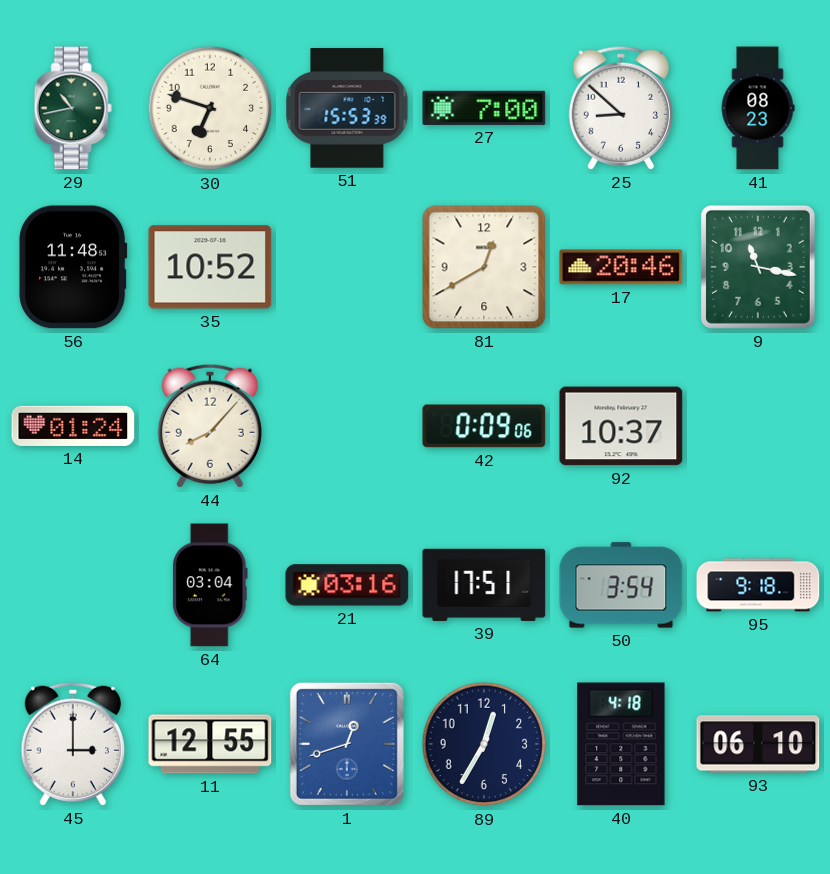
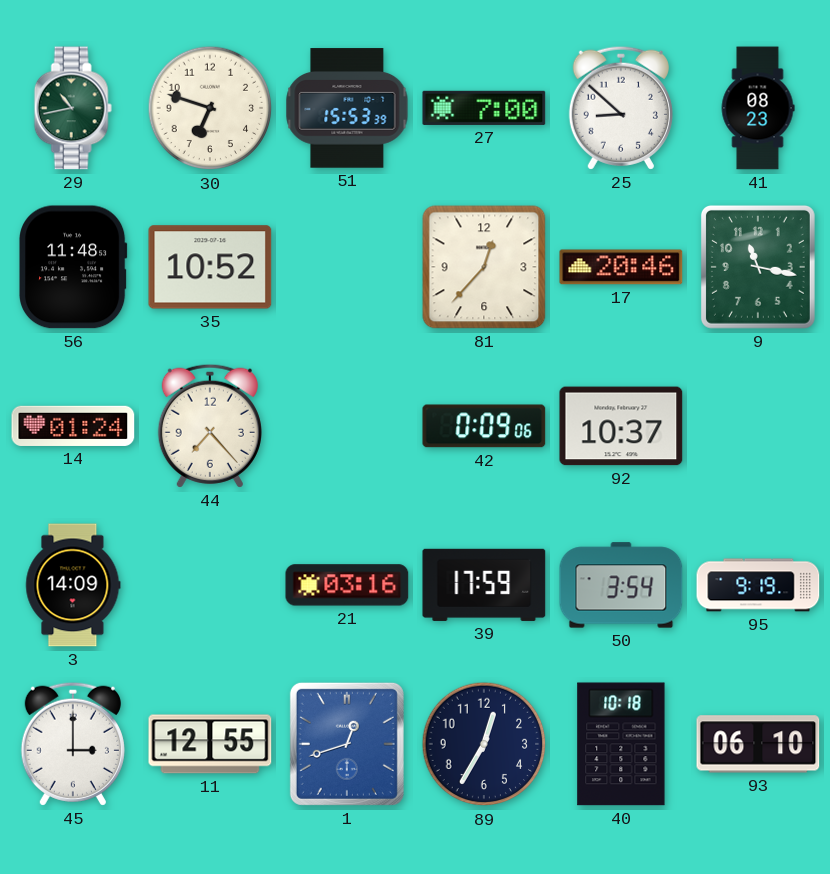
81: 12:40 -> 12:37
44: 8:07 -> 7:23
3: none -> 14:09
64: 03:04 -> none
39: 17:51 -> 17:59
95: 9:18 -> 9:19
40: 4:18 -> 10:18
